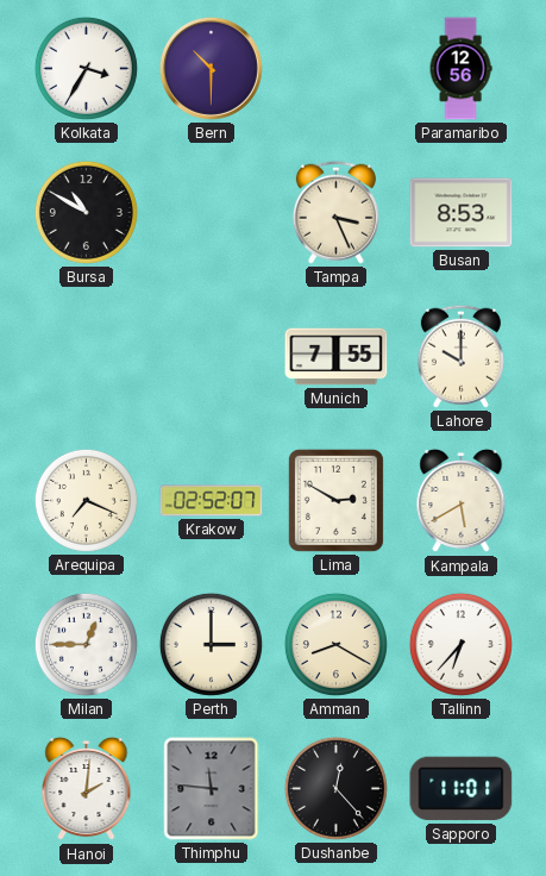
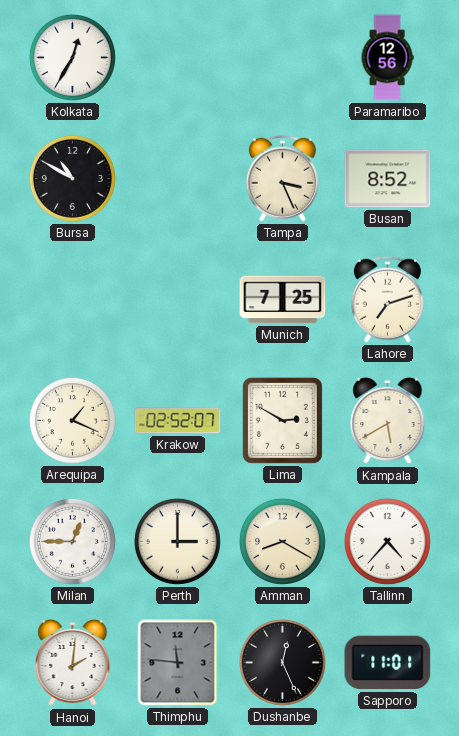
Kolkata: 3:35 -> 12:35
Bern: 10:30 -> none
Busan: 8:53 -> 8:52
Munich: 7:55 -> 7:25
Lahore: 10:00 -> 7:12
Arequipa: 7:19 -> 1:19
Tallinn: 6:37 -> 4:37
Dushanbe: 12:23 -> 12:26
